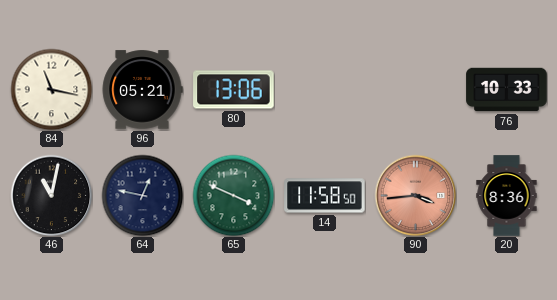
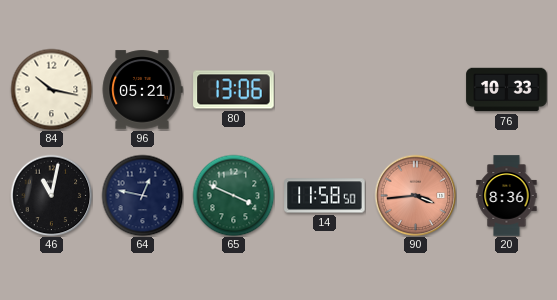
84: 11:17 -> 10:17
